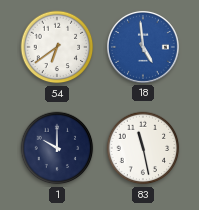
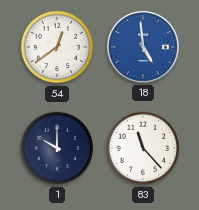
54: 6:39 -> 12:39
83: 11:28 -> 11:23
